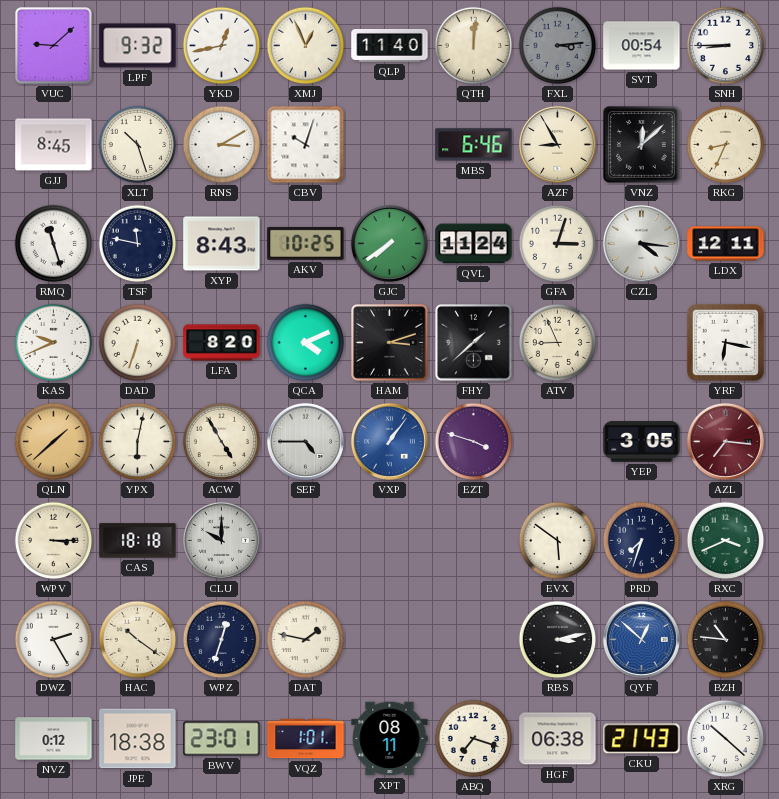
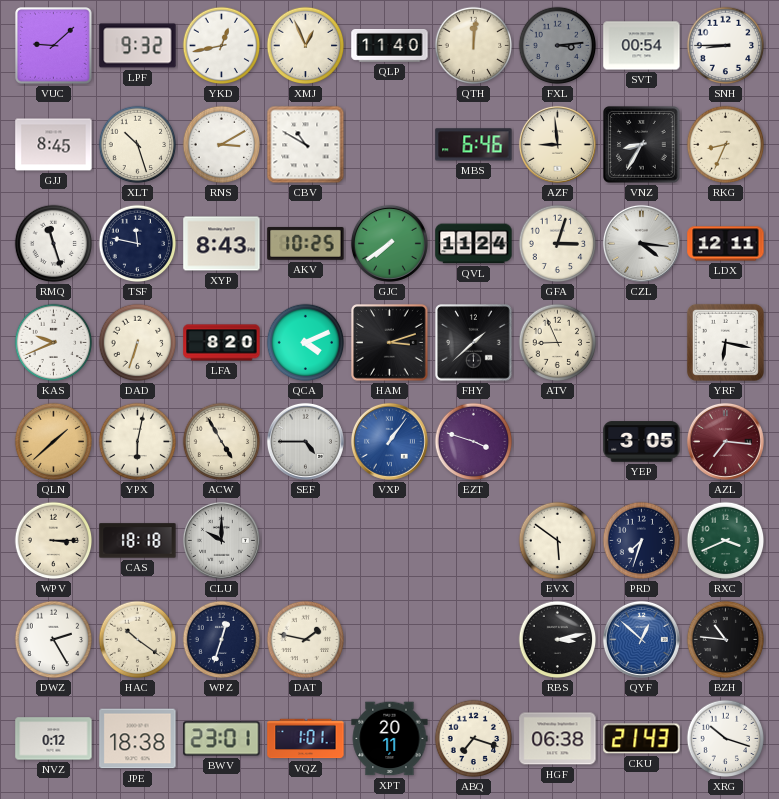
CBV: 10:03 -> 10:50
AZF: 8:55 -> 8:59
VNZ: 12:08 -> 8:35
XPT: 08:11 -> 20:11
XRG: 10:22 -> 10:18
